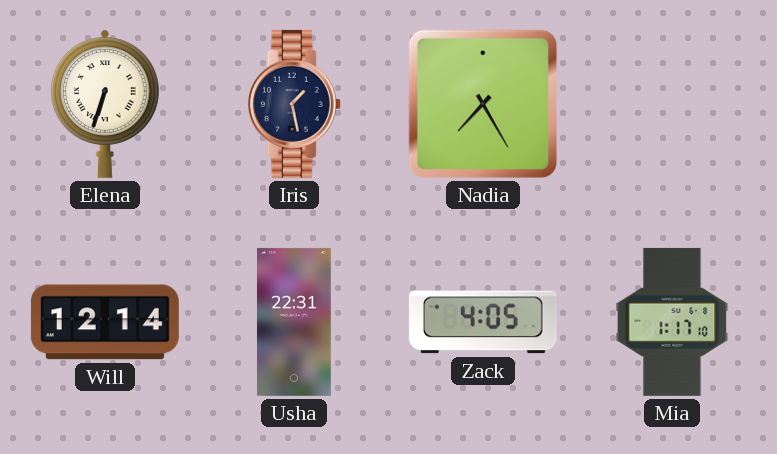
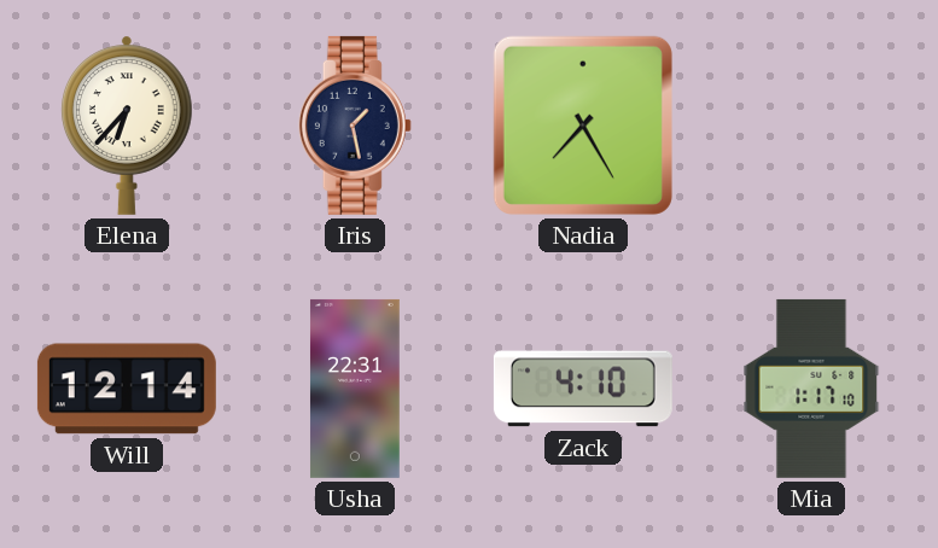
Elena: 6:33 -> 6:37
Zack: 4:05 -> 4:10
